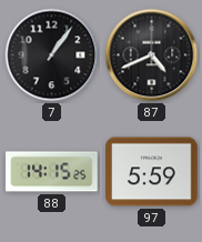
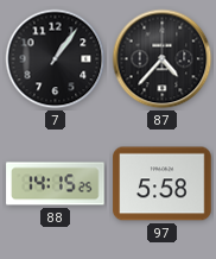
87: 4:41 -> 4:37
97: 5:59 -> 5:58
